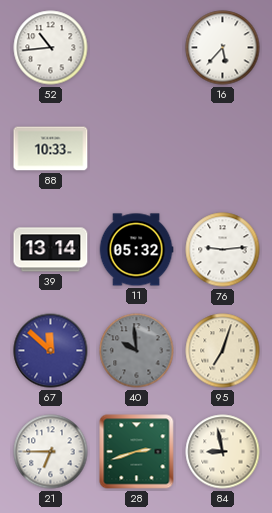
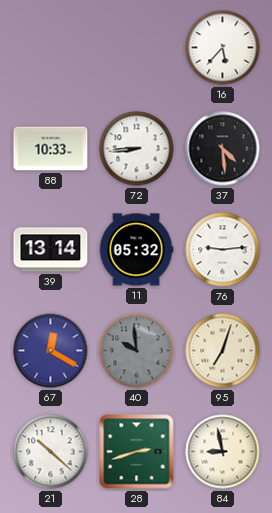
52: 10:44 -> none
72: none -> 8:44
37: none -> 4:29
67: 11:52 -> 12:20
21: 6:45 -> 10:22
